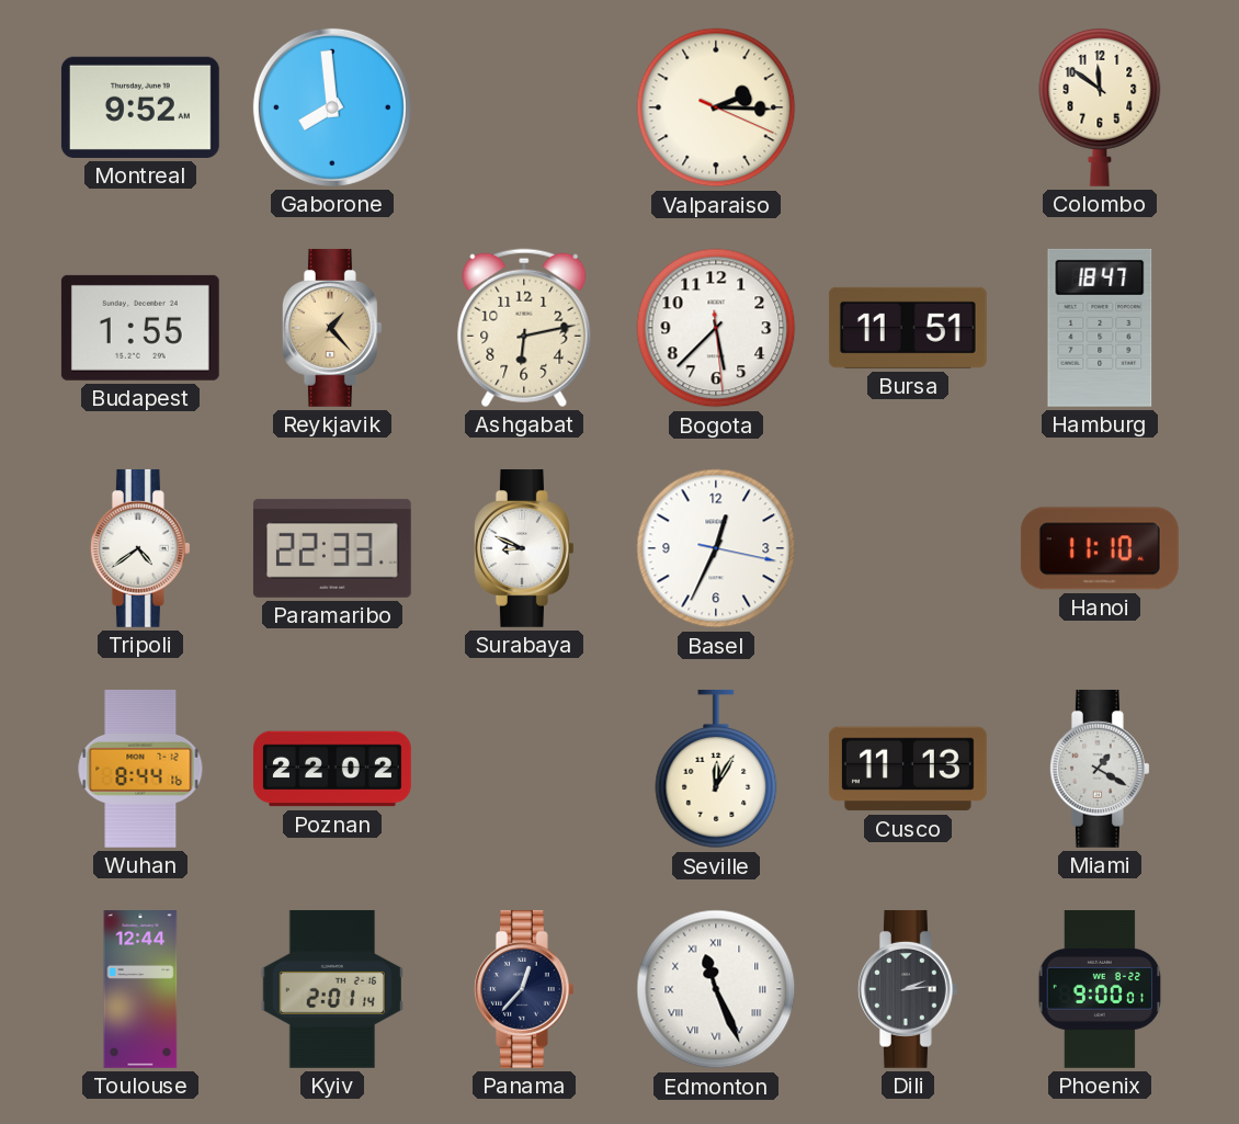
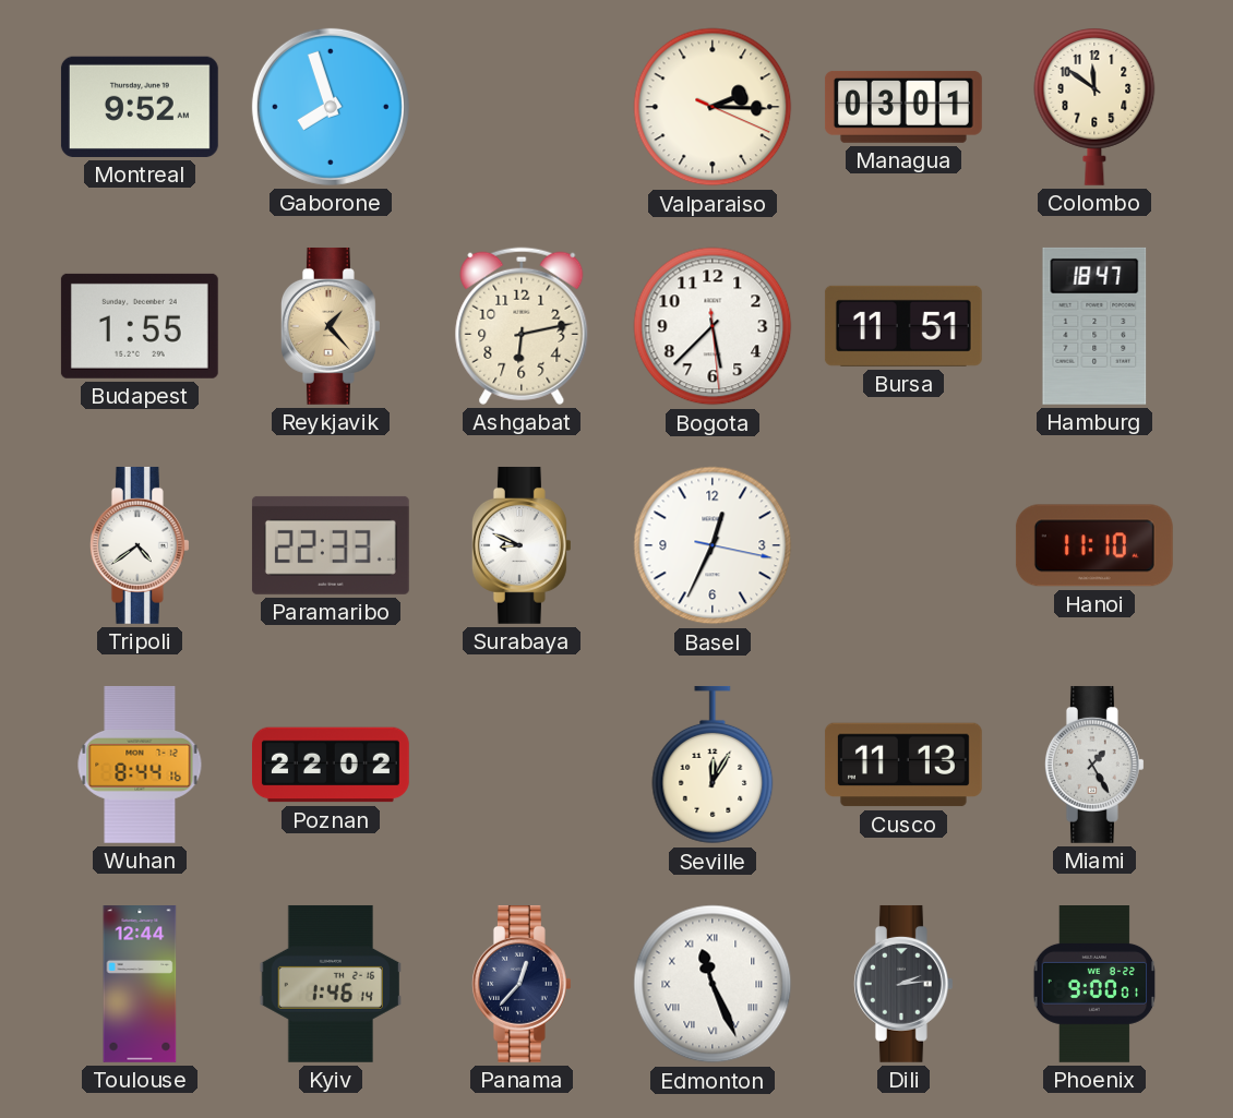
Gaborone: 7:59 -> 7:57
Managua: none -> 03:01
Miami: 1:20 -> 1:25
Kyiv: 2:01 -> 1:46
